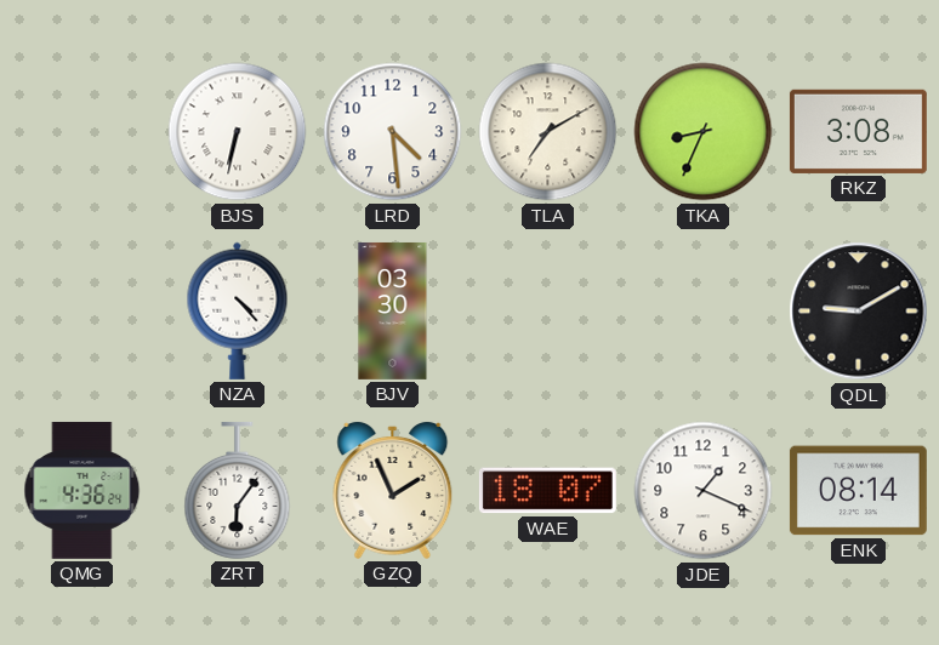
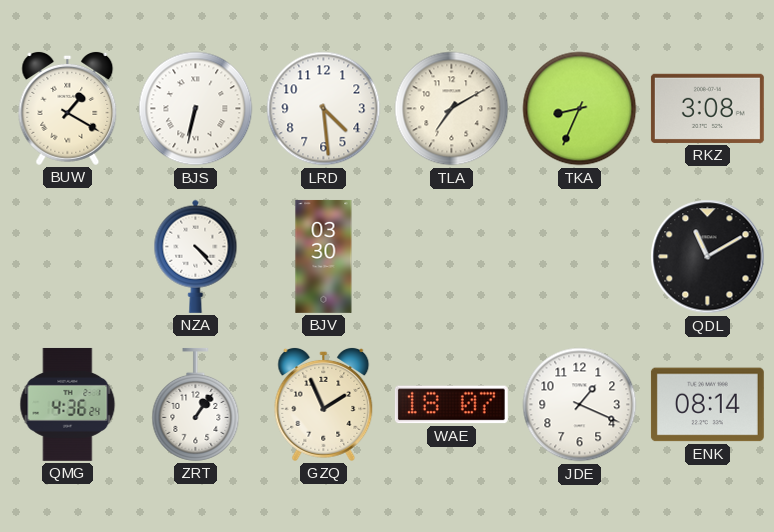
BUW: none -> 1:20
QDL: 9:10 -> 11:10
ZRT: 6:06 -> 1:06
